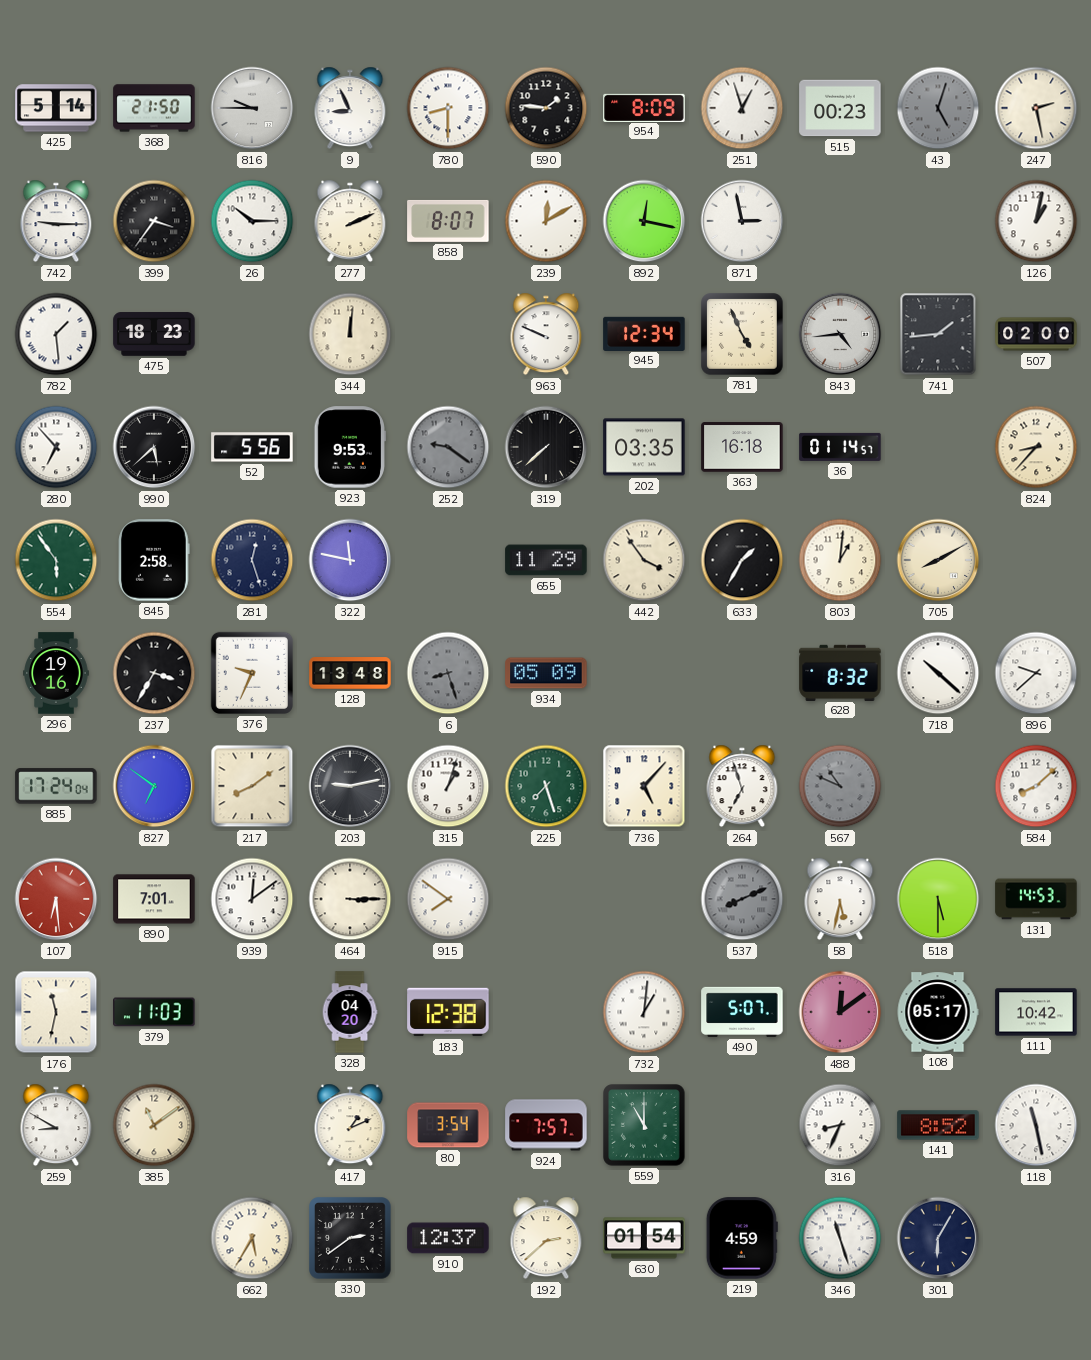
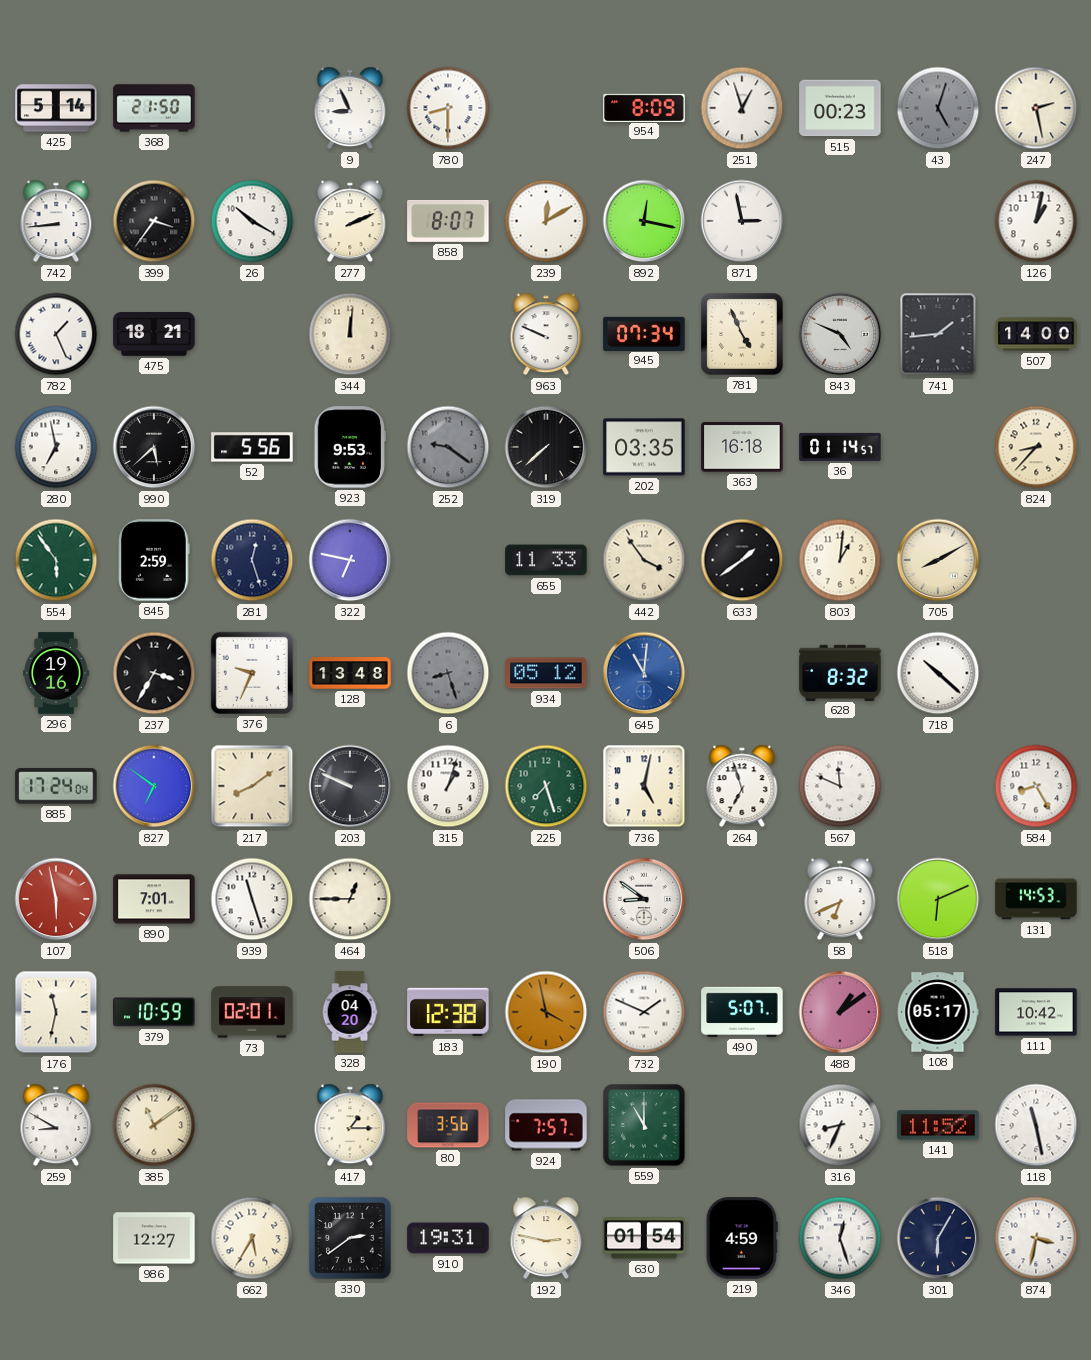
816: 9:45 -> none
590: 1:46 -> none
742: 9:15 -> 8:44
26: 10:15 -> 10:20
782: 1:29 -> 1:26
475: 18:23 -> 18:21
945: 12:34 -> 07:34
843: 4:44 -> 4:49
507: 02:00 -> 14:00
280: 6:53 -> 6:58
845: 2:58 -> 2:59
322: 11:47 -> 6:47
655: 11:29 -> 11:33
633: 1:35 -> 1:39
934: 05:09 -> 05:12
645: none -> 11:01
896: 9:38 -> none
203: 9:13 -> 9:49
736: 5:07 -> 5:02
567: 10:49 -> 11:49
567 dial: grey -> white
584: 8:08 -> 8:25
107: 6:29 -> 5:58
939: 12:09 -> 11:27
464: 3:15 -> 12:45
915: 7:51 -> none
506: none -> 8:51
537: 8:11 -> none
58: 5:32 -> 6:41
518: 5:30 -> 6:11
379: 11:03 -> 10:59
73: none -> 02:01
190: none -> 3:58
732: 1:01 -> 1:49
488: 12:09 -> 1:09
417: 1:11 -> 1:15
80: 3:54 -> 3:56
141: 8:52 -> 11:52
986: none -> 12:27
910: 12:37 -> 19:31
192: 2:38 -> 2:47
346: 11:27 -> 12:27
874: none -> 3:32
